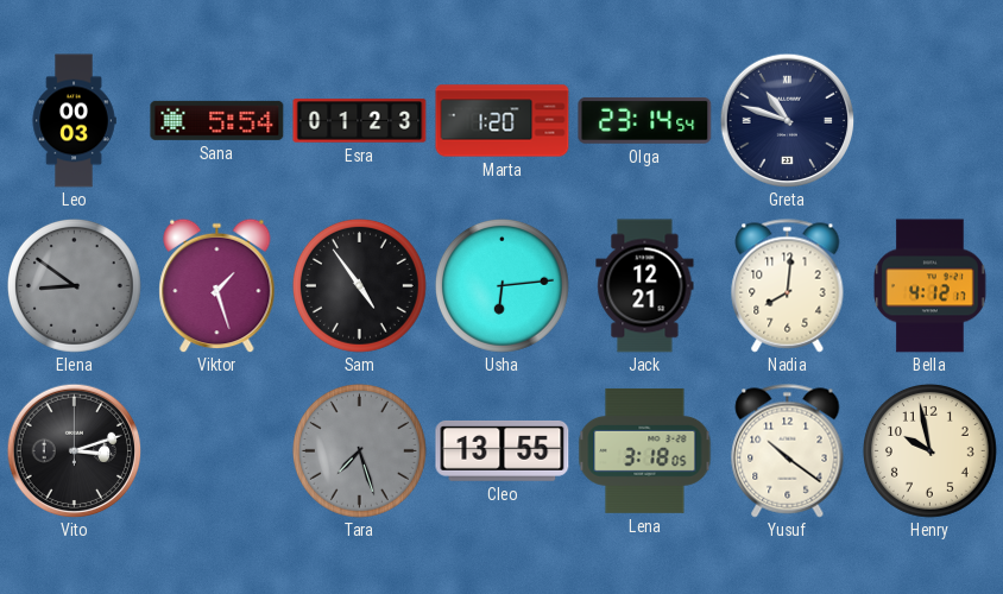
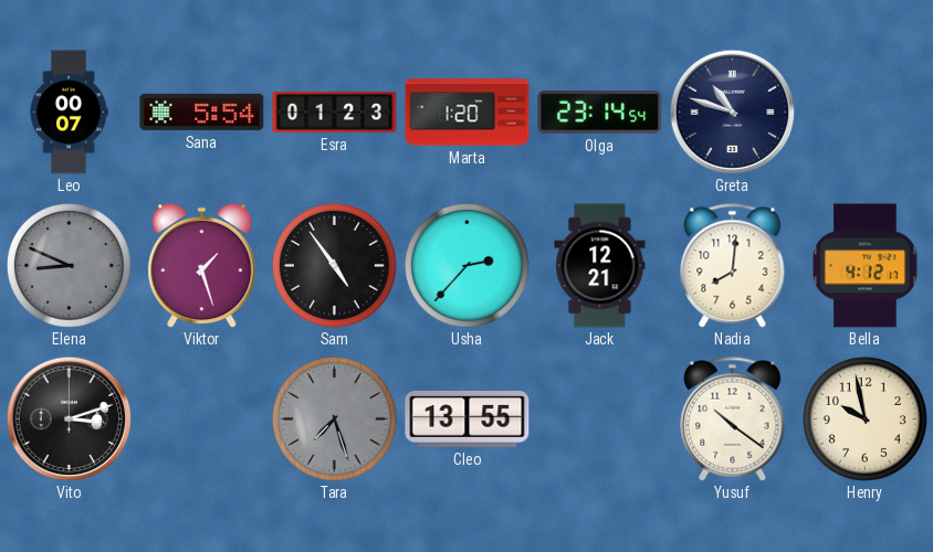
Leo: 00:03 -> 00:07
Elena: 8:51 -> 8:49
Usha: 6:14 -> 2:37
Lena: 3:18 -> none
